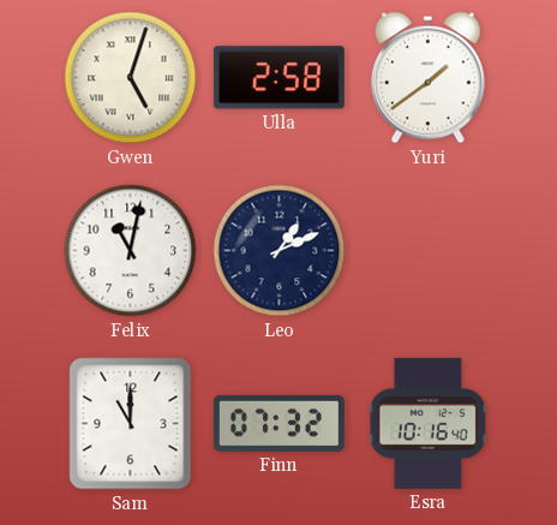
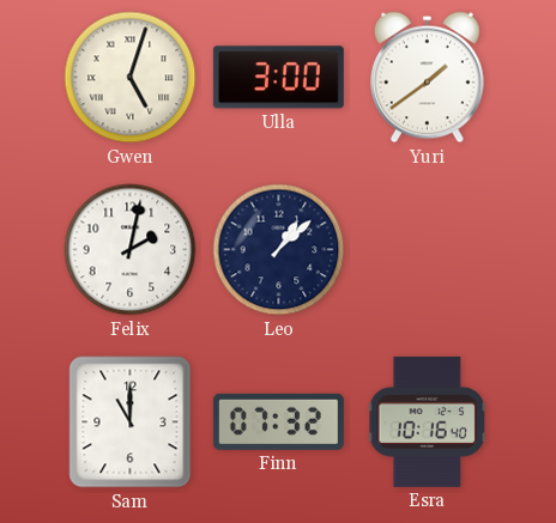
Ulla: 2:58 -> 3:00
Felix: 11:02 -> 2:02
Leo: 1:11 -> 1:08
